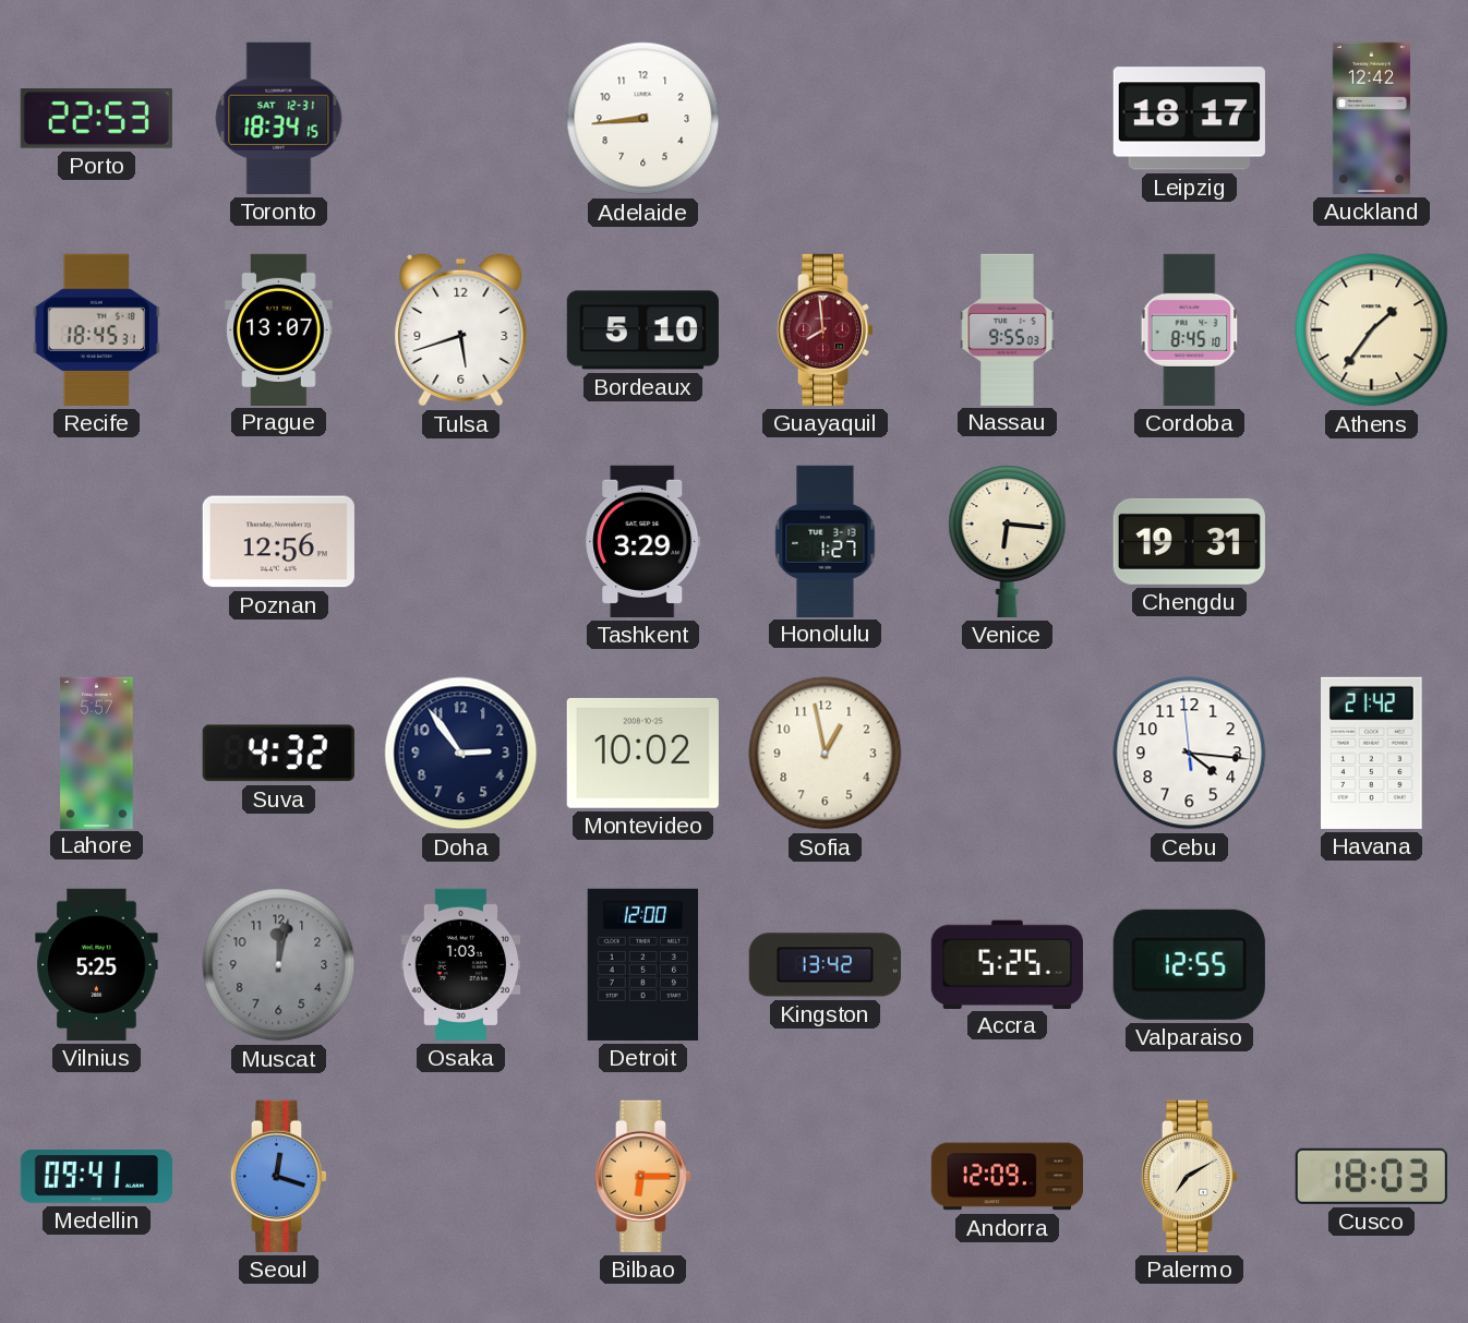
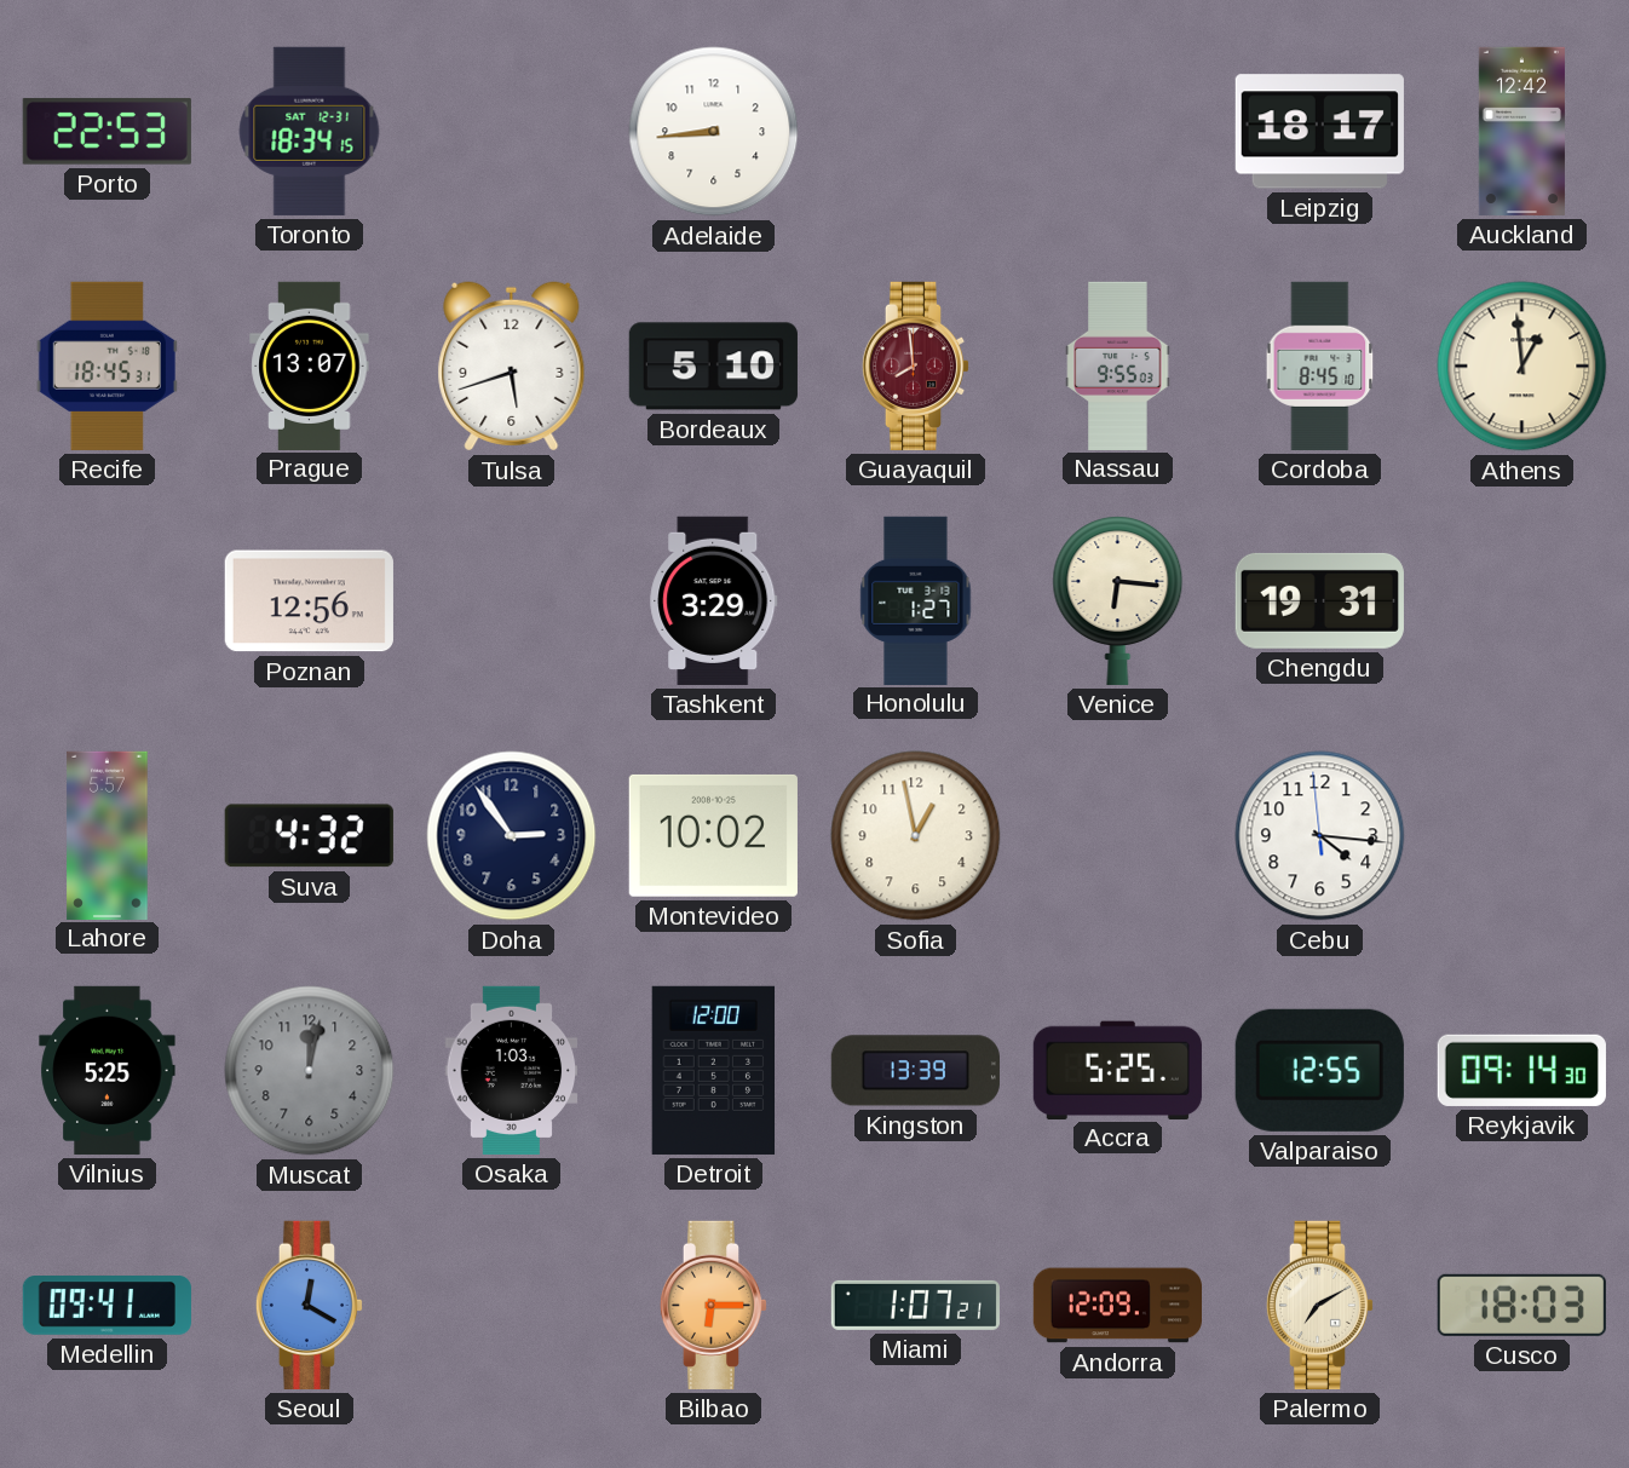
Athens: 1:36 -> 12:59
Havana: 21:42 -> none
Kingston: 13:42 -> 13:39
Reykjavik: none -> 09:14
Seoul: 12:18 -> 12:20
Miami: none -> 1:07
